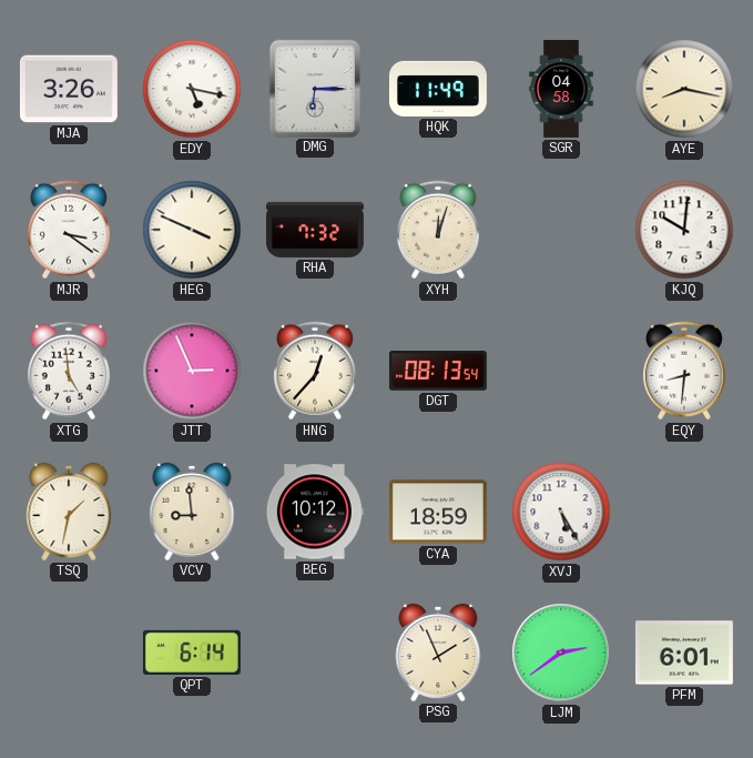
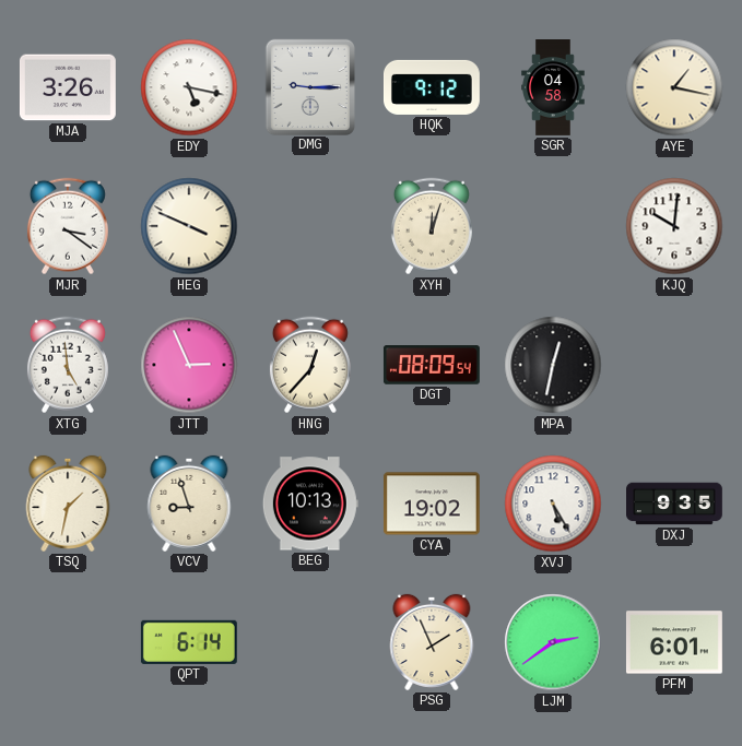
DMG: 6:15 -> 9:15
HQK: 11:49 -> 9:12
AYE: 8:17 -> 1:17
RHA: 7:32 -> none
DGT: 08:13 -> 08:09
MPA: none -> 12:32
EQY: 8:31 -> none
VCV: 8:59 -> 8:57
BEG: 10:12 -> 10:13
CYA: 18:59 -> 19:02
DXJ: none -> 9:35
